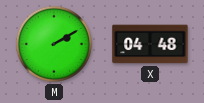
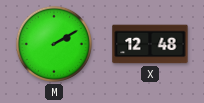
X: 04:48 -> 12:48
